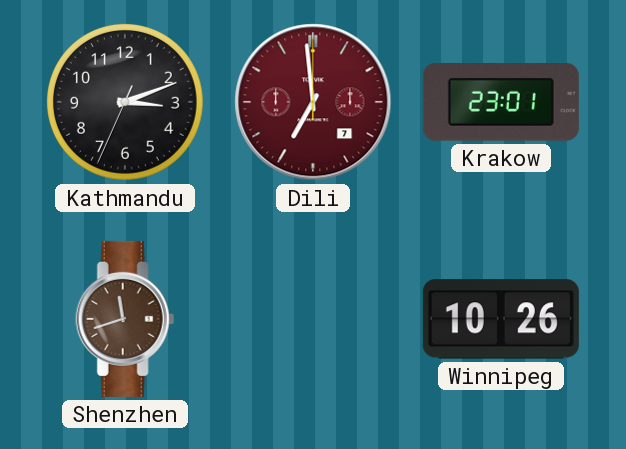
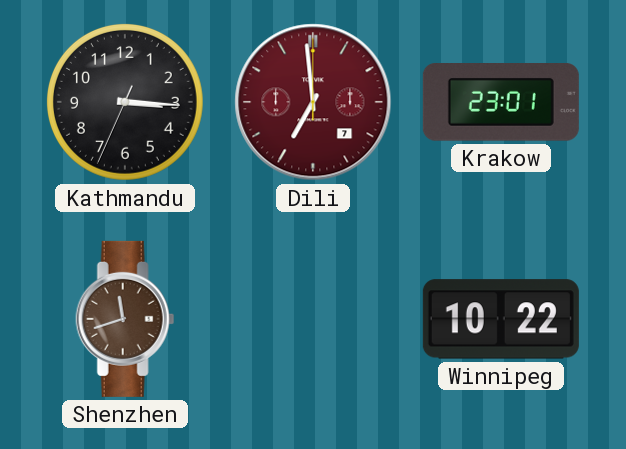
Kathmandu: 3:11 -> 3:15
Winnipeg: 10:26 -> 10:22
